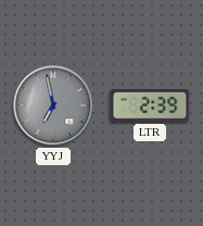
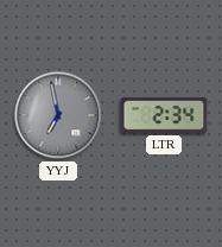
LTR: 2:39 -> 2:34
